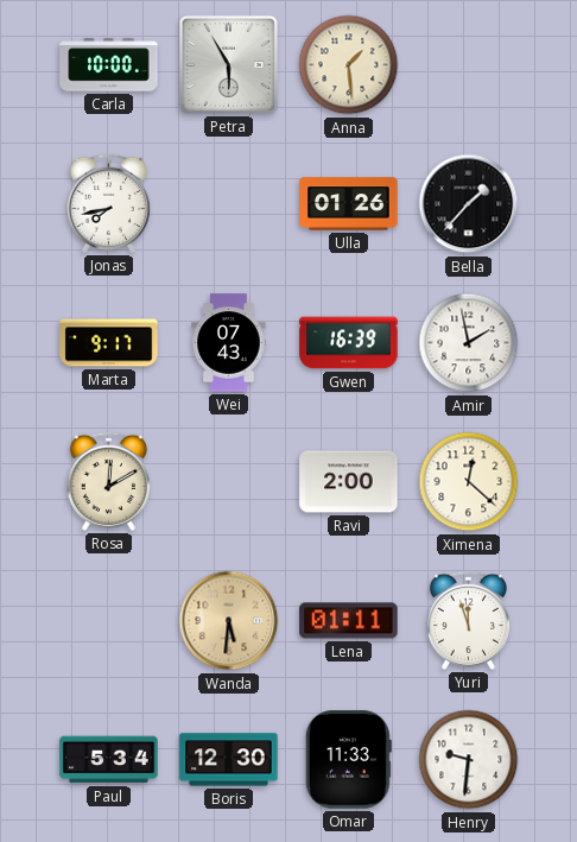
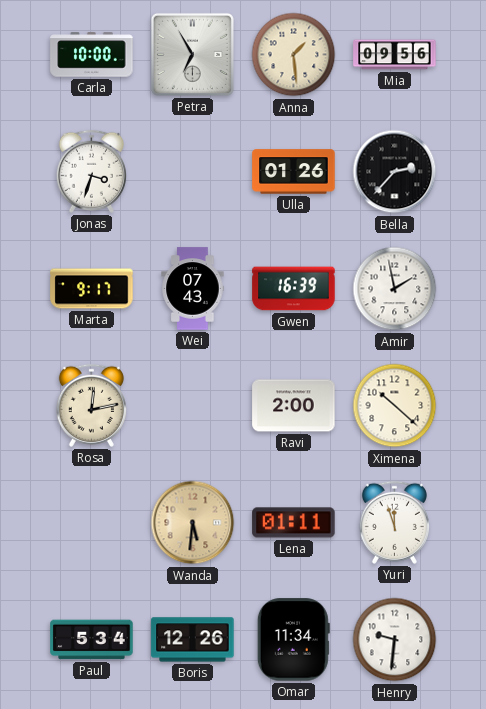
Petra: 5:55 -> 6:55
Mia: none -> 09:56
Jonas: 7:43 -> 3:33
Bella: 1:37 -> 2:37
Rosa: 12:10 -> 12:13
Ximena: 12:22 -> 10:22
Boris: 12:30 -> 12:26
Omar: 11:33 -> 11:34
